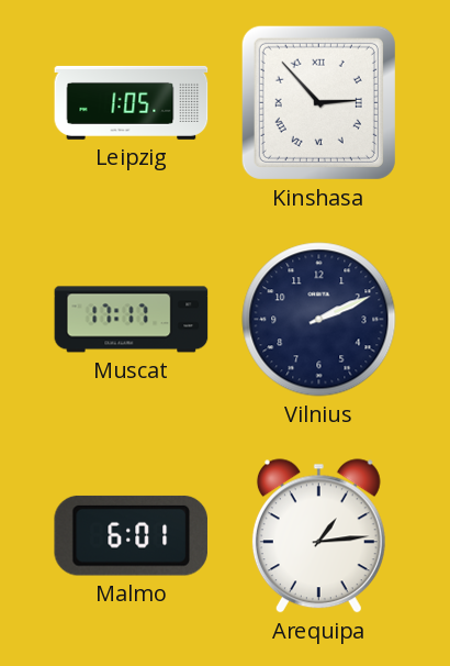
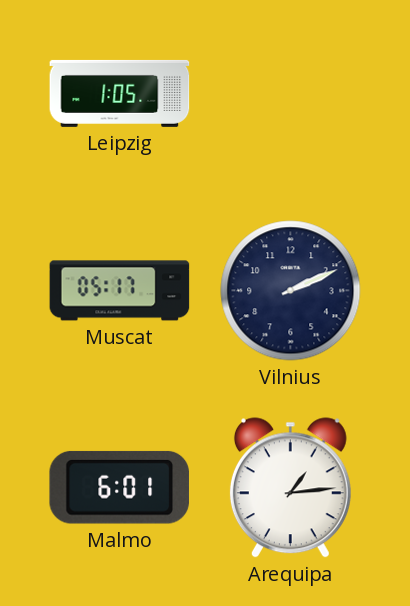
Kinshasa: 2:53 -> none
Muscat: 17:17 -> 05:17
